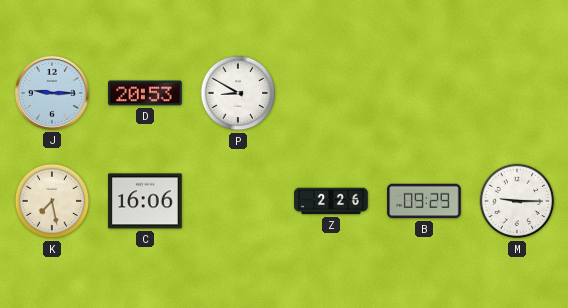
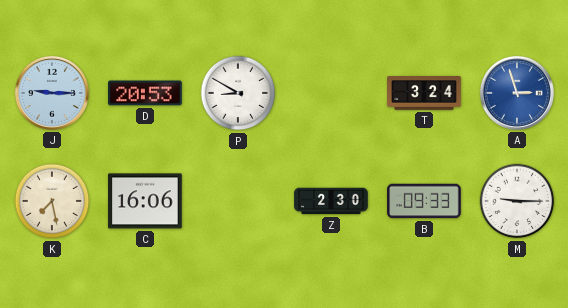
T: none -> 3:24
A: none -> 2:57
Z: 2:26 -> 2:30
B: 09:29 -> 09:33
